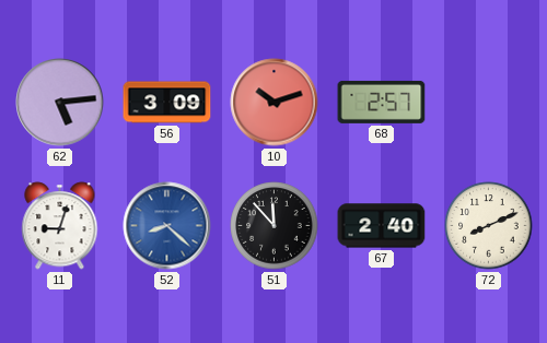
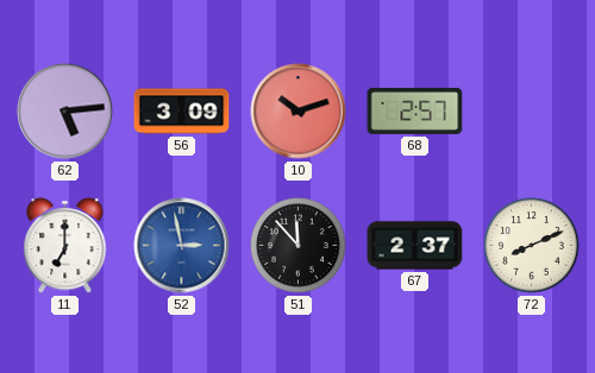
11: 9:03 -> 7:00
52: 8:22 -> 2:58
67: 2:40 -> 2:37
